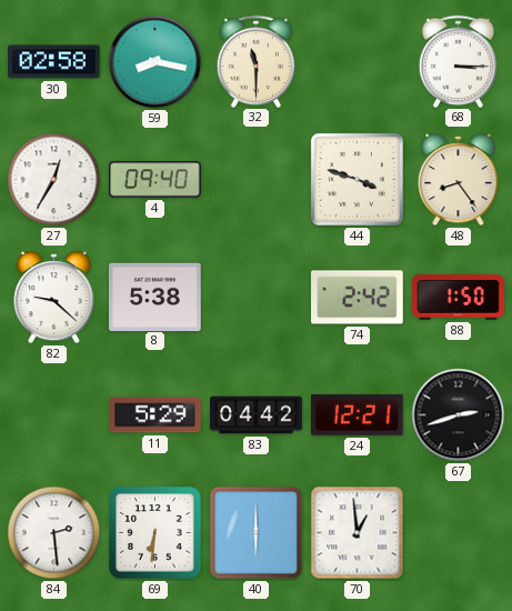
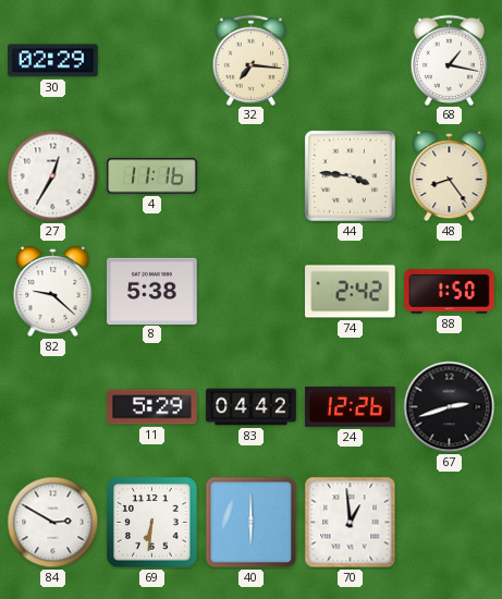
30: 02:58 -> 02:29
59: 8:17 -> none
32: 11:30 -> 7:16
68: 3:15 -> 1:17
4: 09:40 -> 11:16
44: 3:48 -> 3:46
24: 12:21 -> 12:26
84: 2:29 -> 2:50
